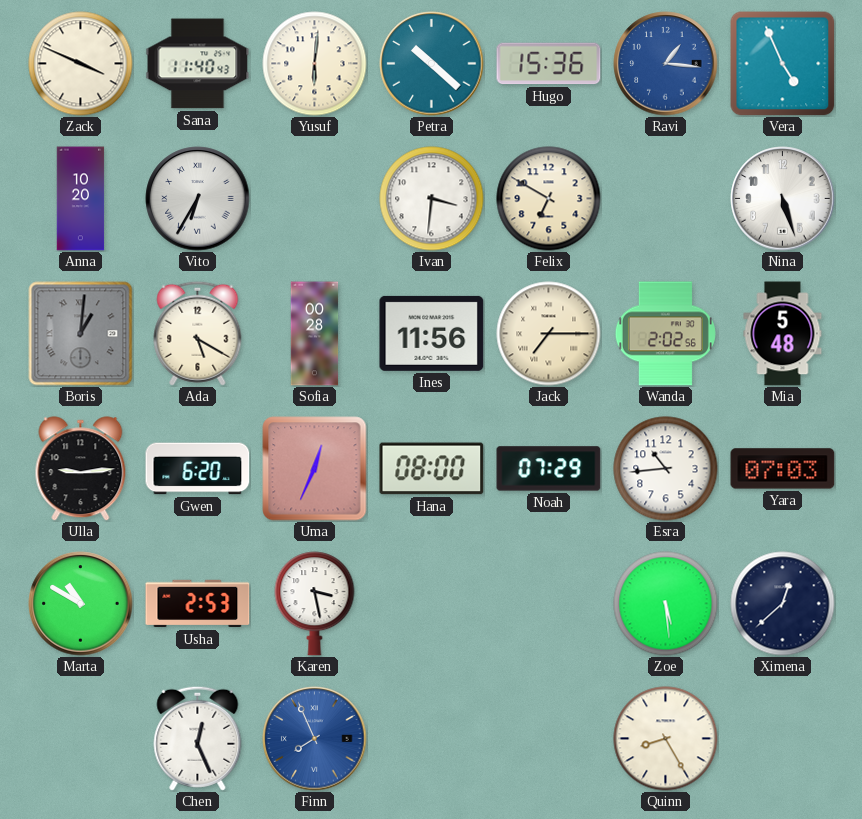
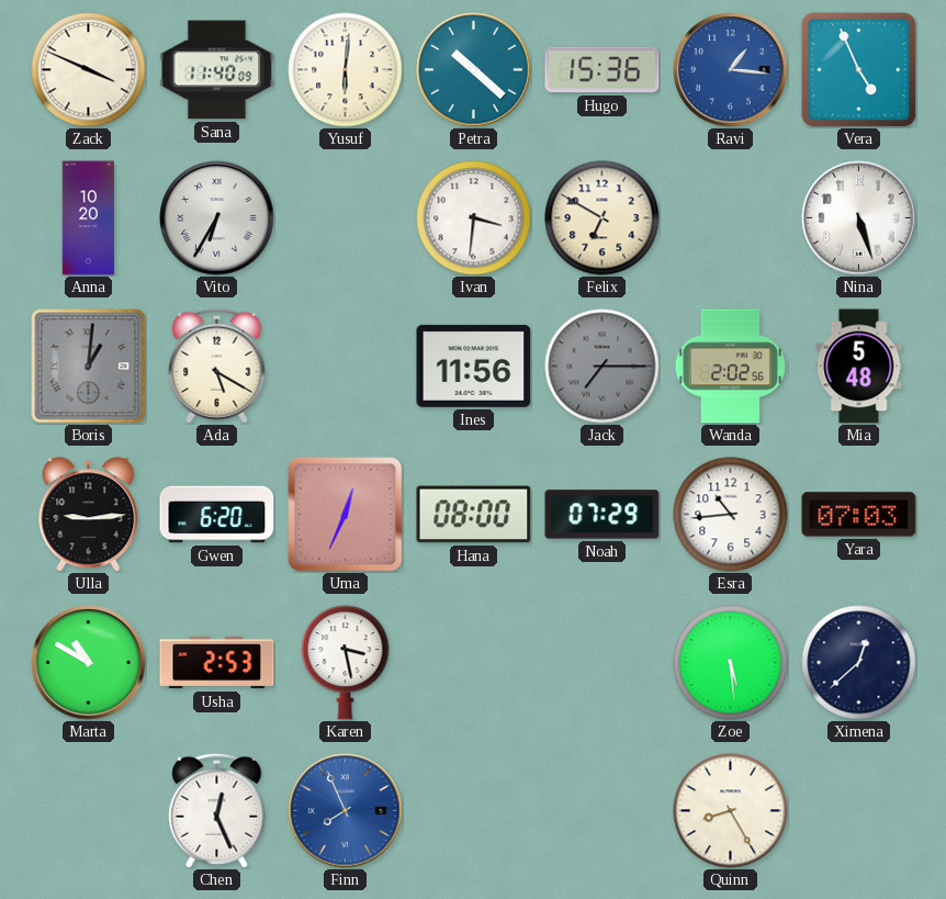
Sana: 11:40:43 -> 11:40:09
Sofia: 00:28 -> none
Jack dial: cream -> grey
